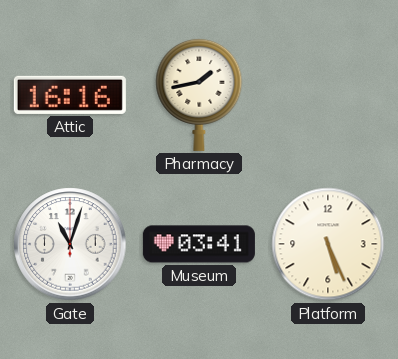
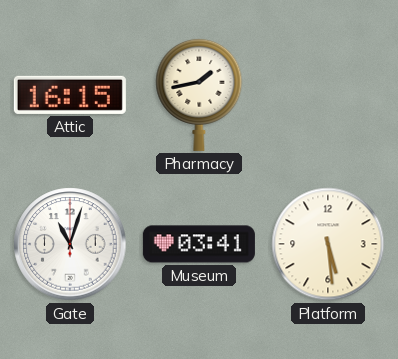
Attic: 16:16 -> 16:15
Platform: 5:26 -> 5:29
